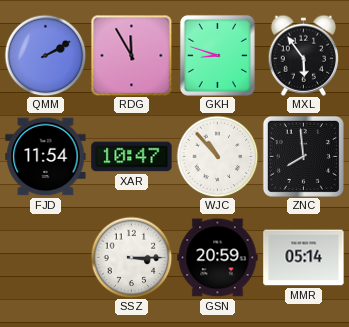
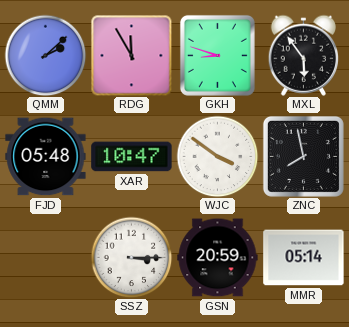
QMM: 2:10 -> 2:08
FJD: 11:54 -> 05:48
WJC: 10:53 -> 3:51
ZNC: 7:59 -> 7:58
